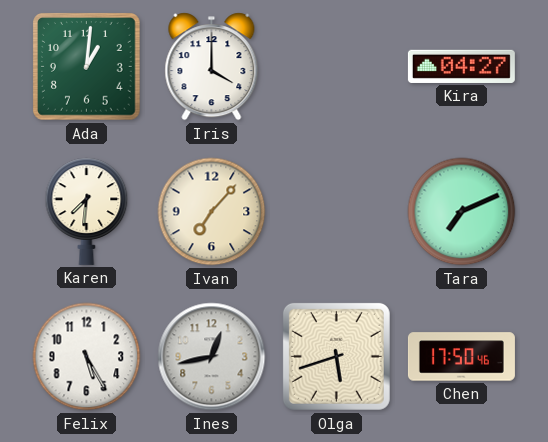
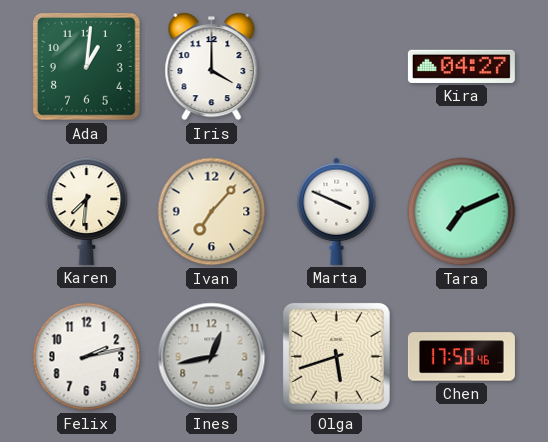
Marta: none -> 3:49
Felix: 5:25 -> 2:13
